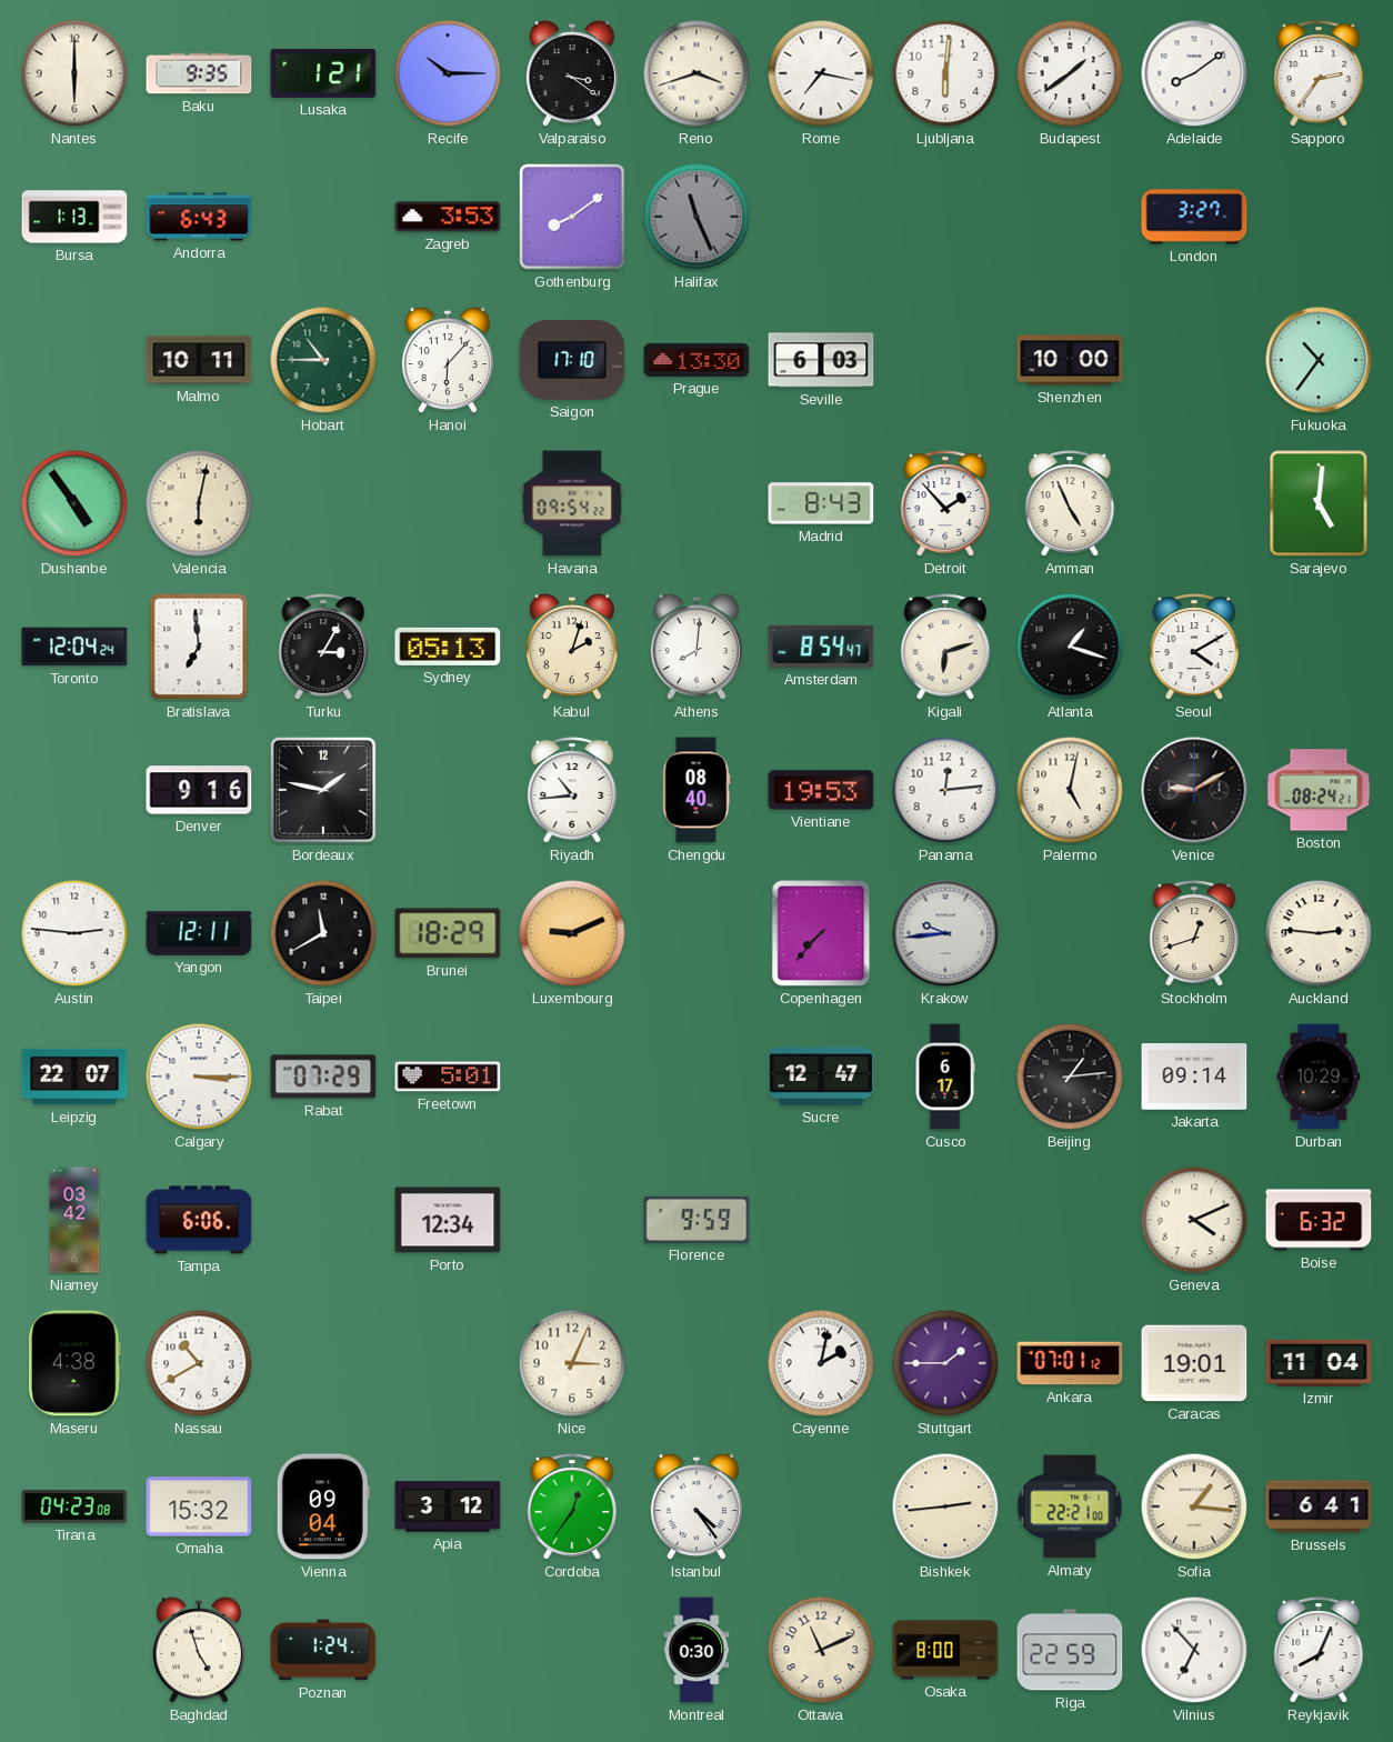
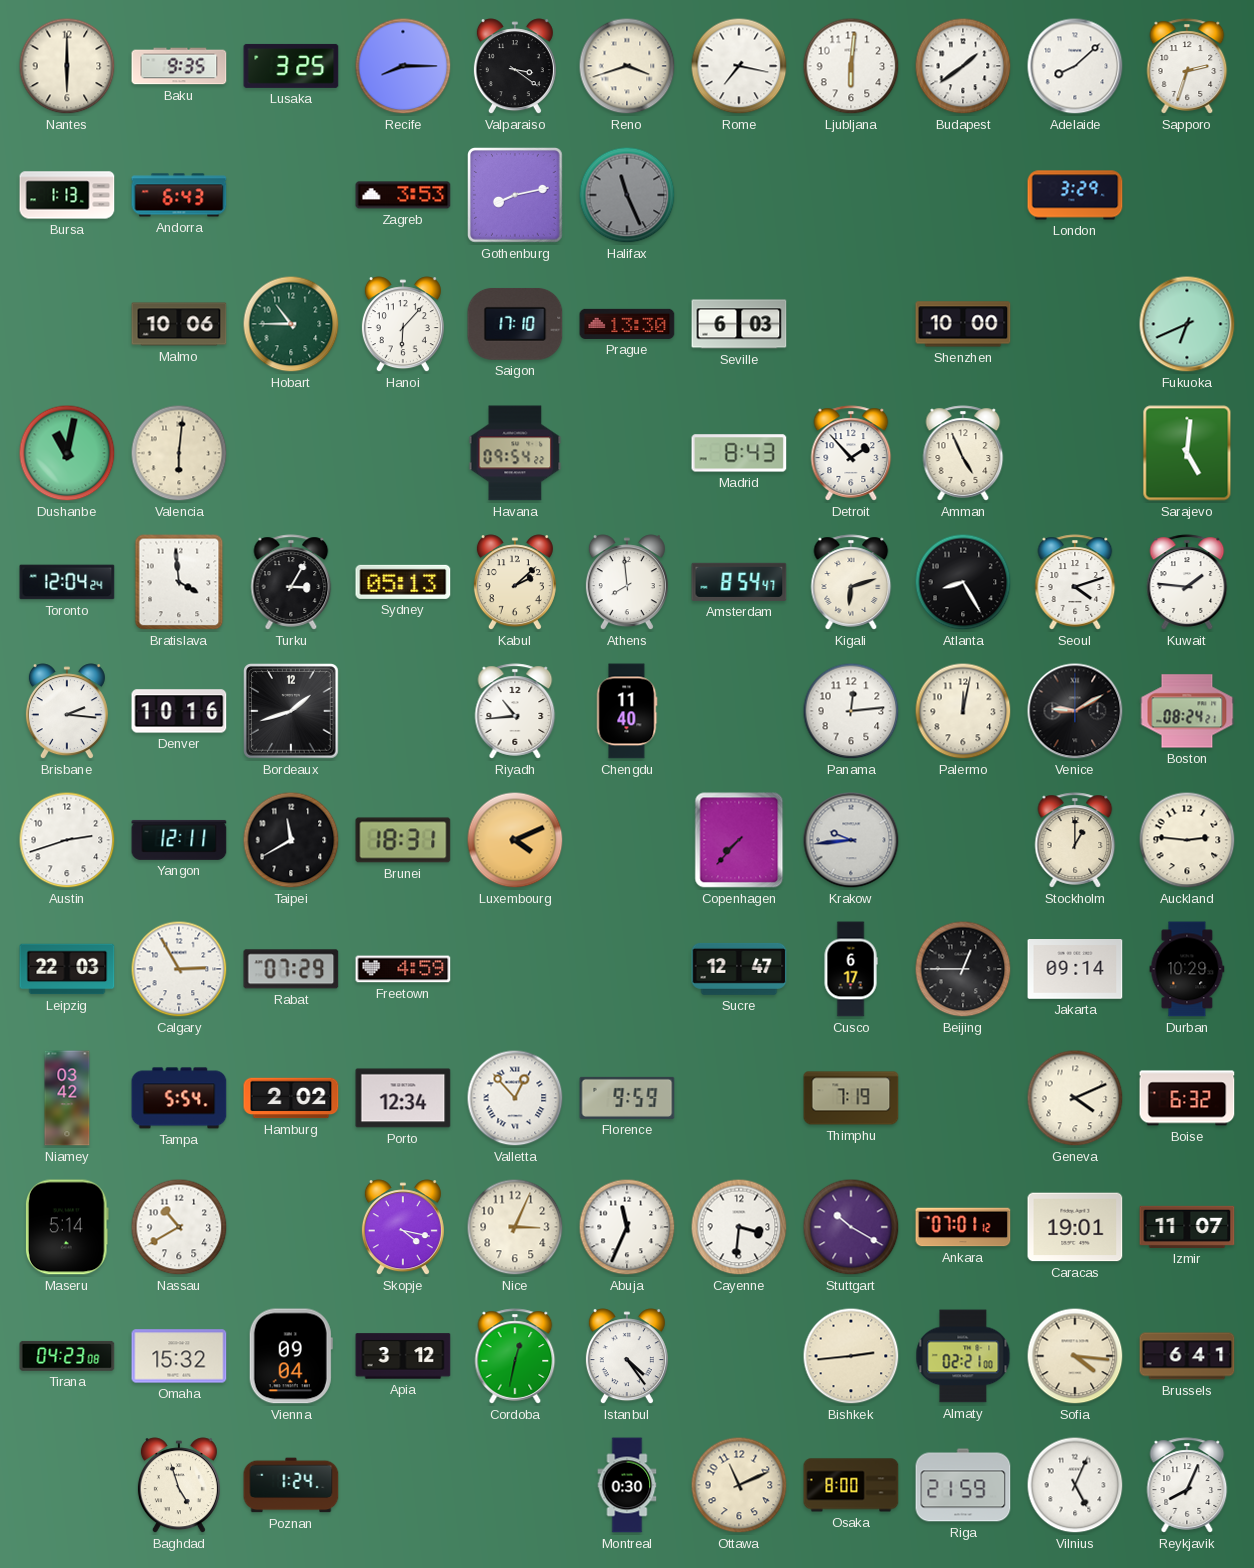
Lusaka: 1:21 -> 3:25
Recife: 10:15 -> 8:15
Adelaide: 8:09 -> 8:08
Sapporo: 2:36 -> 2:33
Gothenburg: 8:09 -> 8:13
London: 3:27 -> 3:29
Malmo: 10:11 -> 10:06
Fukuoka: 10:36 -> 6:41
Dushanbe: 4:54 -> 11:02
Valencia: 6:02 -> 6:01
Bratislava: 6:59 -> 3:59
Kabul: 2:03 -> 2:08
Athens: 8:01 -> 7:59
Atlanta: 1:18 -> 8:25
Seoul: 4:10 -> 4:12
Kuwait: none -> 1:46
Brisbane: none -> 2:16
Denver: 9:16 -> 10:16
Bordeaux: 1:47 -> 1:42
Chengdu: 08:40 -> 11:40
Vientiane: 19:53 -> none
Palermo: 5:02 -> 12:02
Austin: 2:46 -> 2:42
Brunei: 18:29 -> 18:31
Luxembourg: 9:11 -> 4:11
Stockholm: 12:42 -> 1:00
Leipzig: 22:07 -> 22:03
Calgary: 3:15 -> 2:55
Freetown: 5:01 -> 4:59
Beijing: 1:14 -> 12:45
Tampa: 6:06 -> 5:54
Hamburg: none -> 2:02
Valletta: none -> 12:53
Thimphu: none -> 7:19
Maseru: 4:38 -> 5:14
Skopje: none -> 4:17
Abuja: none -> 11:34
Cayenne: 2:02 -> 3:31
Stuttgart: 1:45 -> 10:20
Izmir: 11:04 -> 11:07
Cordoba: 12:36 -> 12:32
Almaty: 22:21 -> 02:21
Sofia: 1:16 -> 4:16
Riga: 22:59 -> 21:59
Vilnius: 6:53 -> 5:04
